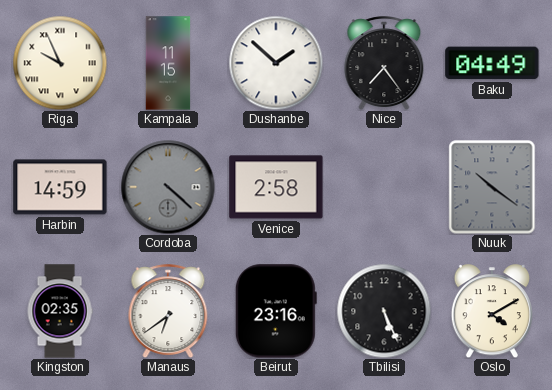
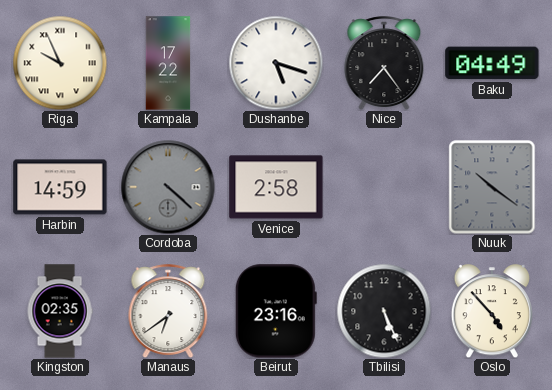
Kampala: 11:15 -> 17:22
Dushanbe: 1:52 -> 5:18
Oslo: 4:10 -> 4:53
